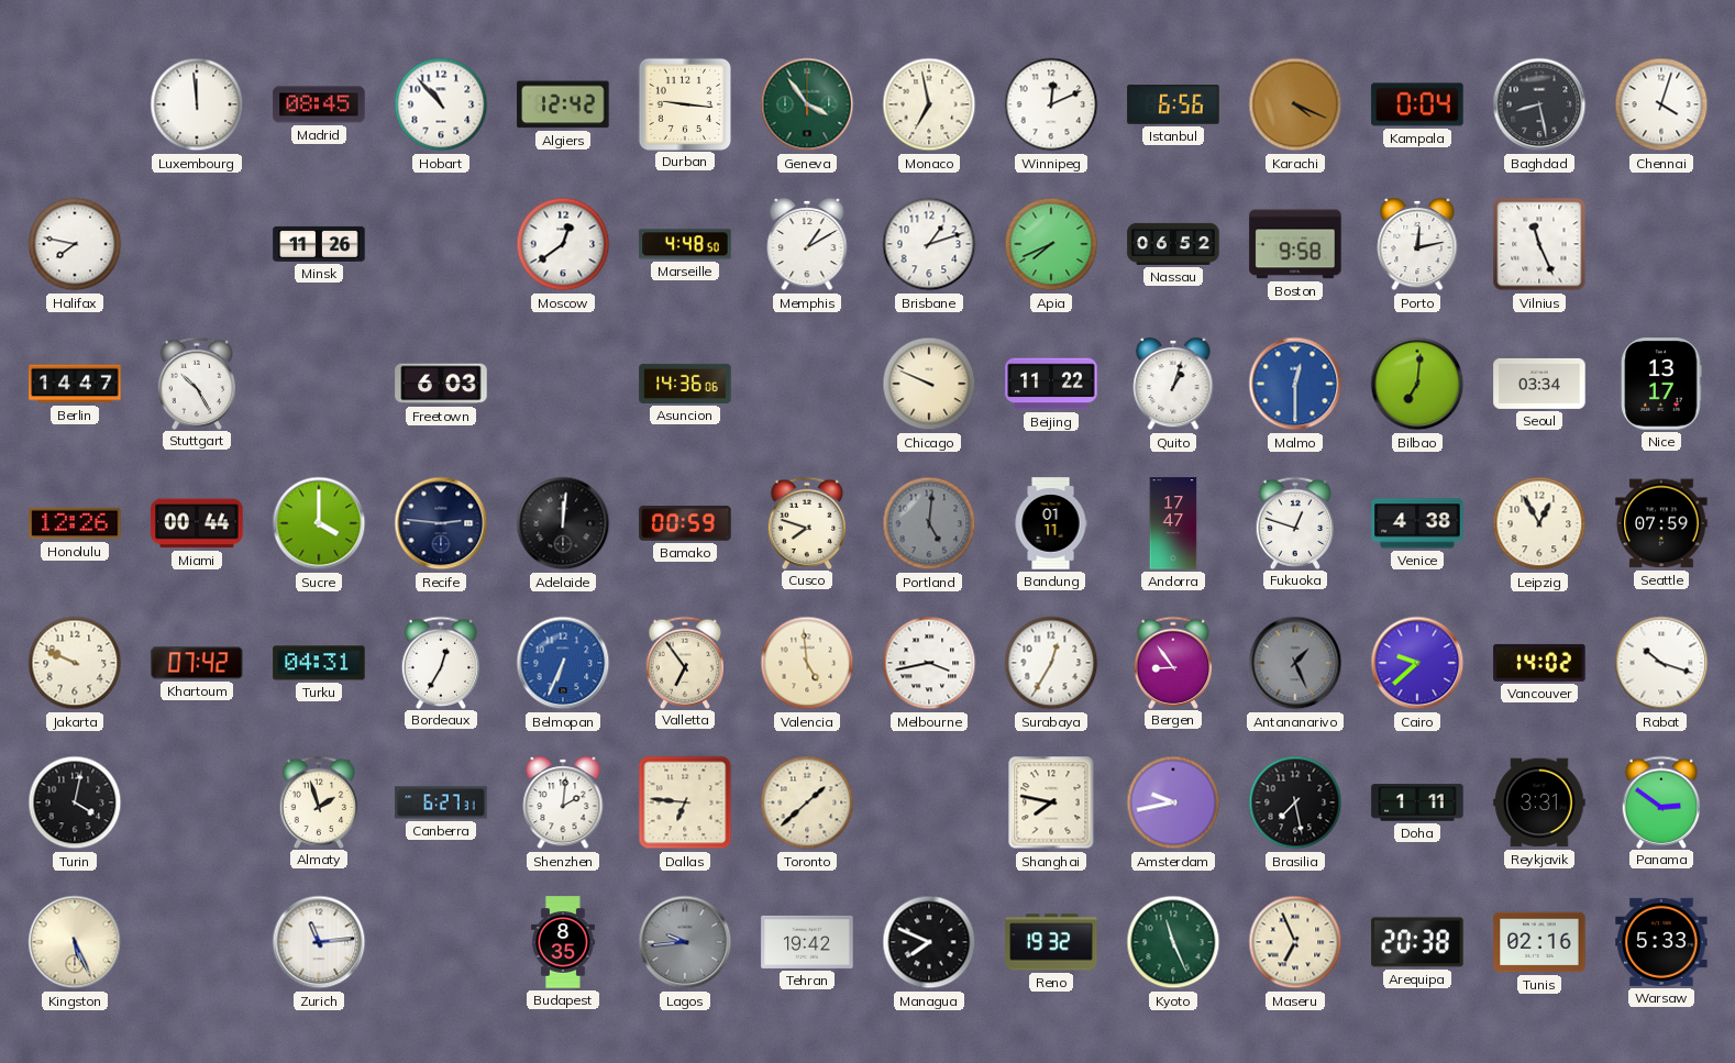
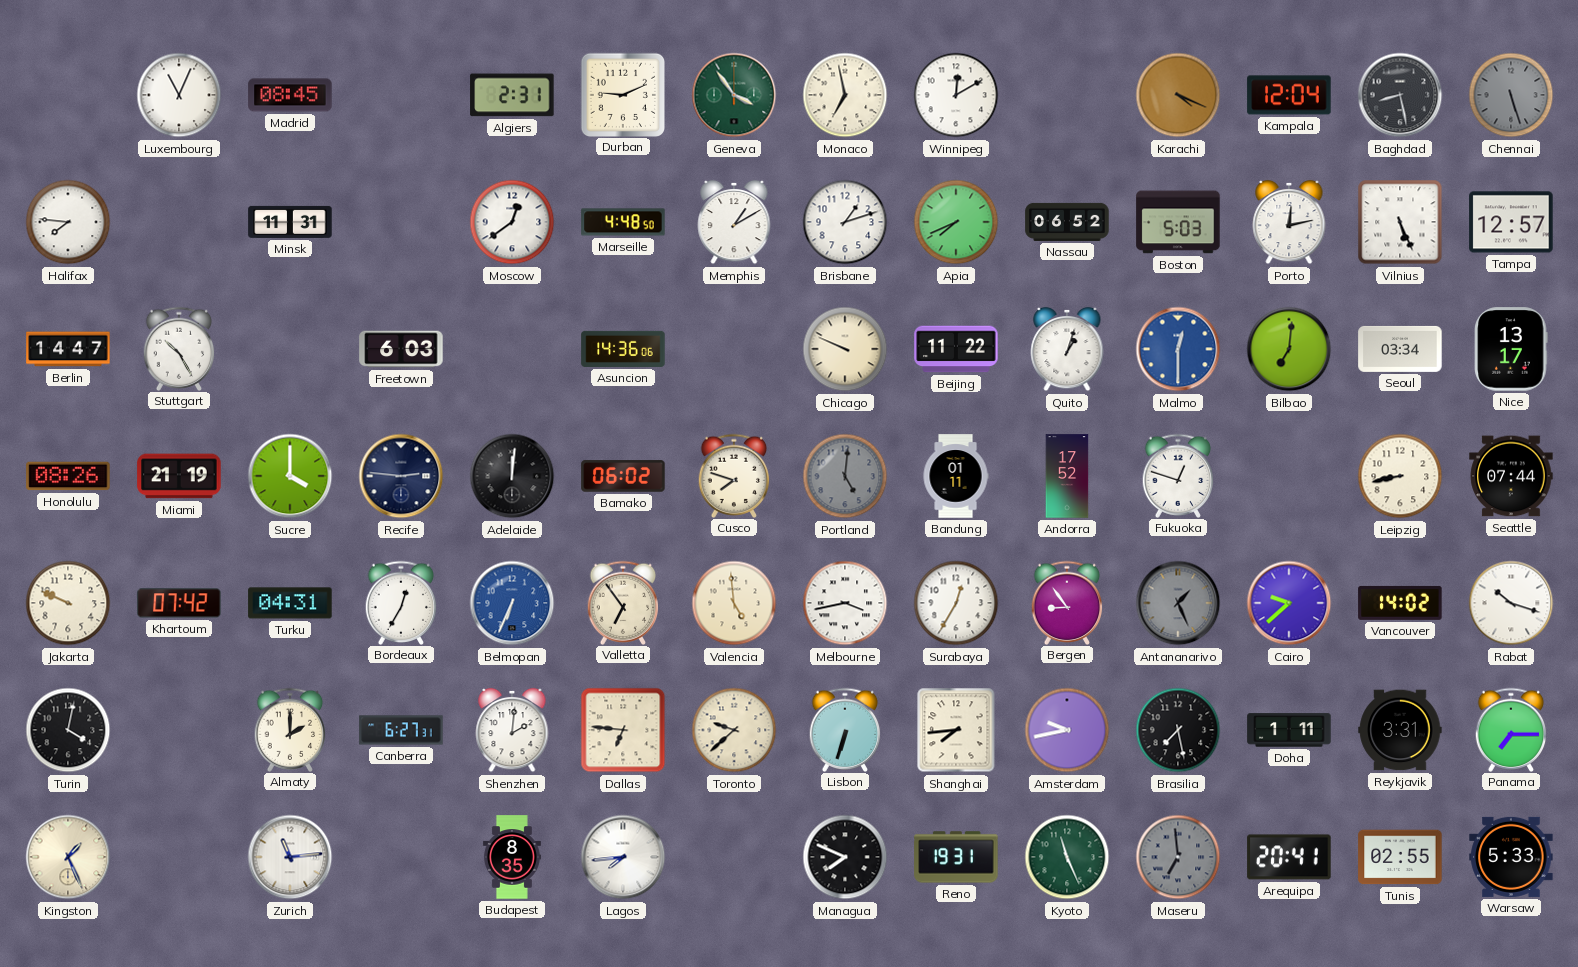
Luxembourg: 11:59 -> 11:04
Hobart: 10:53 -> none
Algiers: 12:42 -> 2:31
Durban: 9:16 -> 9:11
Winnipeg: 12:11 -> 12:10
Istanbul: 6:56 -> none
Kampala: 0:04 -> 12:04
Chennai: 4:03 -> 5:27
Chennai dial: white -> grey
Halifax: 7:47 -> 7:46
Minsk: 11:26 -> 11:31
Boston: 9:58 -> 5:03
Vilnius: 11:26 -> 5:26
Tampa: none -> 12:57
Honolulu: 12:26 -> 08:26
Miami: 00:44 -> 21:19
Bamako: 00:59 -> 06:02
Andorra: 17:47 -> 17:52
Venice: 4:38 -> none
Leipzig: 12:55 -> 8:43
Seattle: 07:59 -> 07:44
Almaty: 1:57 -> 2:00
Toronto: 1:38 -> 9:38
Lisbon: none -> 6:33
Shanghai: 7:47 -> 7:44
Panama: 2:51 -> 7:15
Kingston: 5:26 -> 1:26
Lagos: 9:44 -> 7:44
Lagos dial: grey -> white
Tehran: 19:42 -> none
Reno: 19:32 -> 19:31
Maseru: 6:56 -> 6:59
Maseru dial: cream -> grey
Arequipa: 20:38 -> 20:41
Tunis: 02:16 -> 02:55
